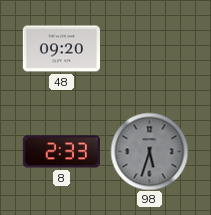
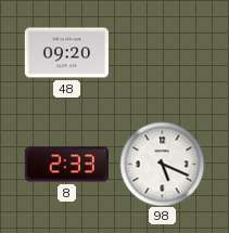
98: 5:33 -> 5:19
98 dial: grey -> white
